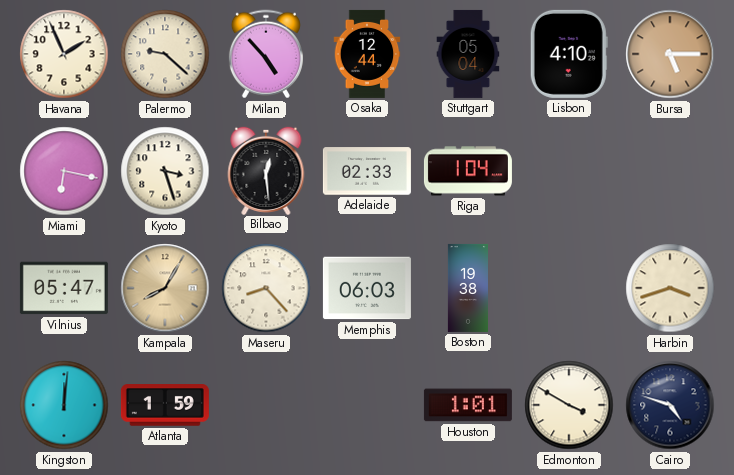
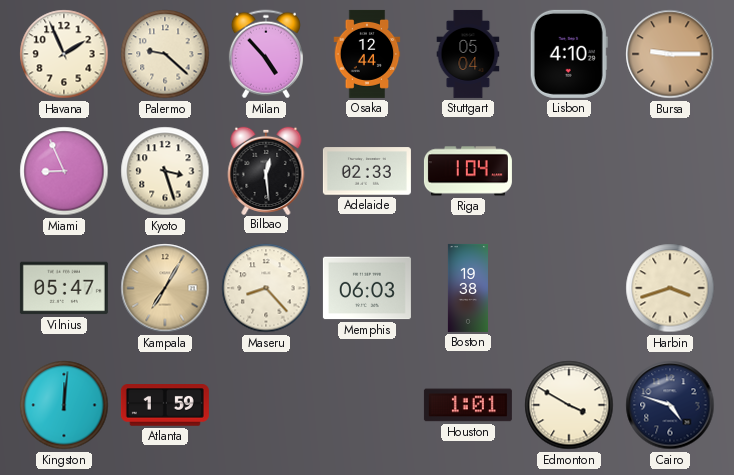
Bursa: 5:15 -> 9:15
Miami: 6:17 -> 8:56
Kampala: 8:05 -> 7:05
